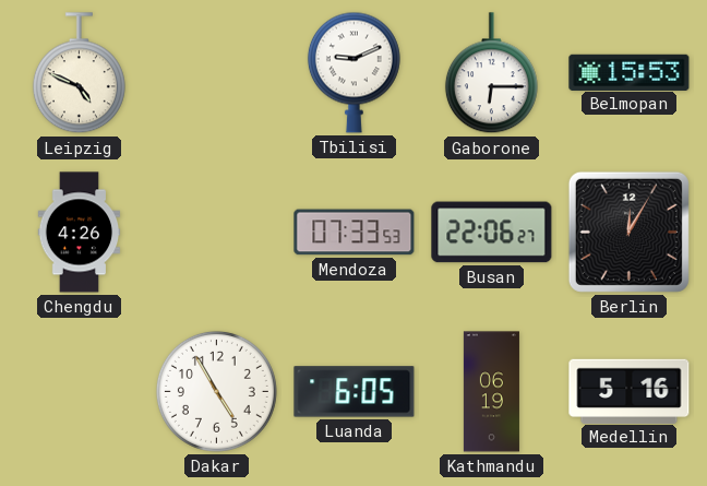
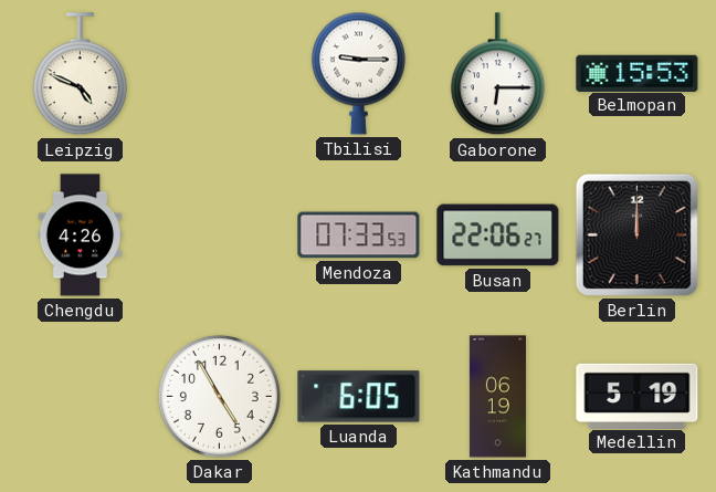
Tbilisi: 9:11 -> 9:15
Berlin: 12:05 -> 12:00
Medellin: 5:16 -> 5:19
